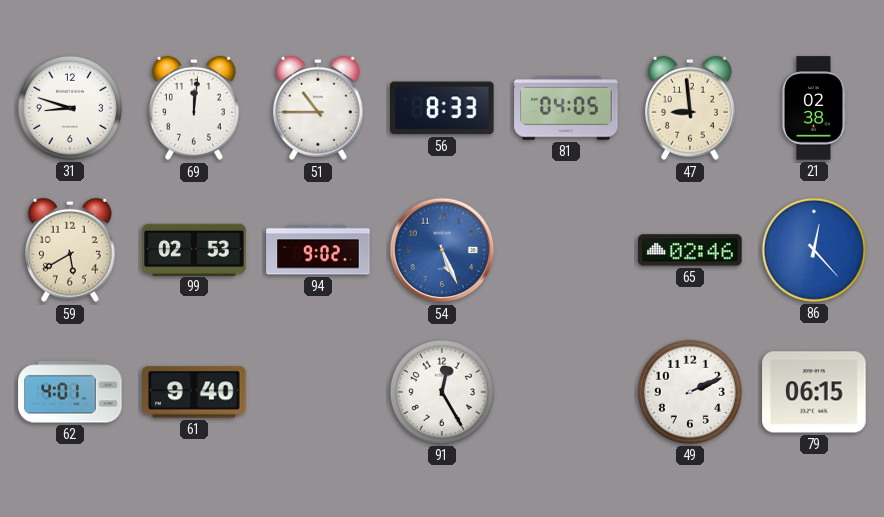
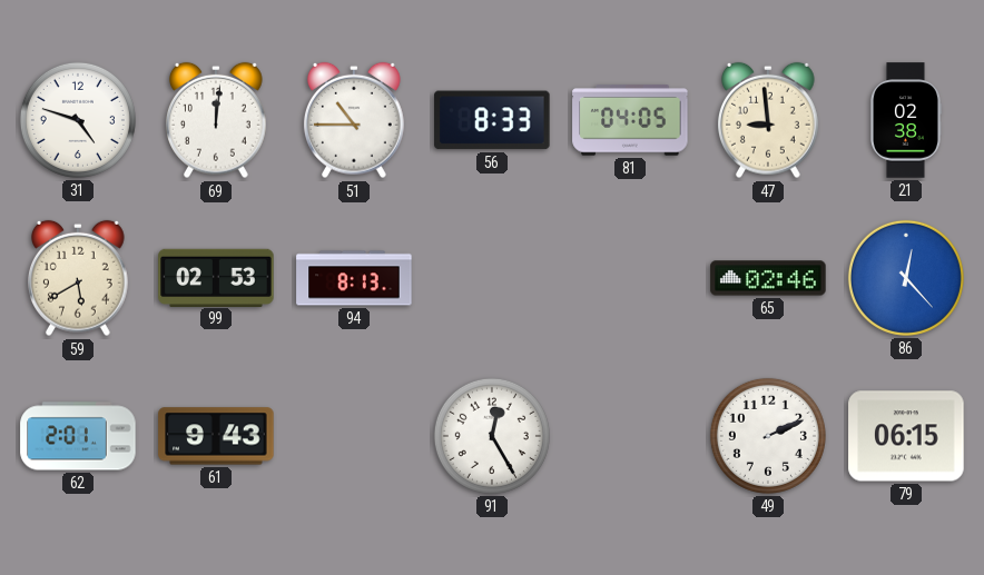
31: 8:48 -> 4:48
94: 9:02 -> 8:13
54: 5:26 -> none
62: 4:01 -> 2:01
61: 9:40 -> 9:43
